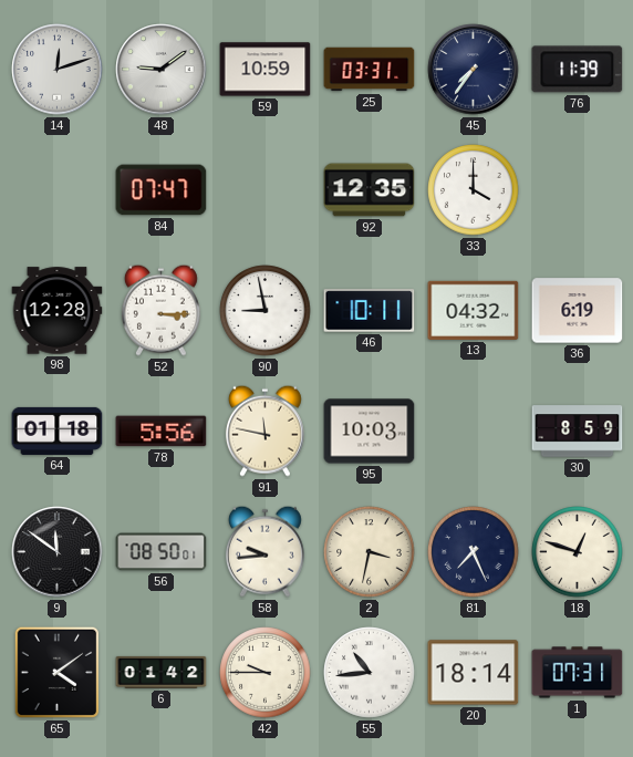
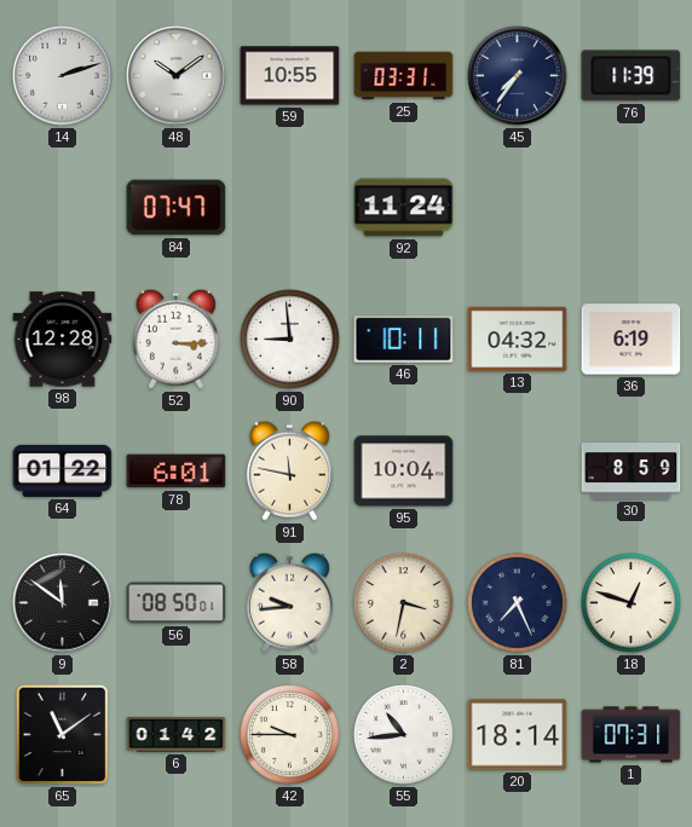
14: 12:12 -> 2:12
48: 9:09 -> 10:09
59: 10:59 -> 10:55
92: 12:35 -> 11:24
33: 4:00 -> none
90: 8:58 -> 8:59
64: 01:18 -> 01:22
78: 5:56 -> 6:01
95: 10:03 -> 10:04
65: 4:09 -> 11:09
